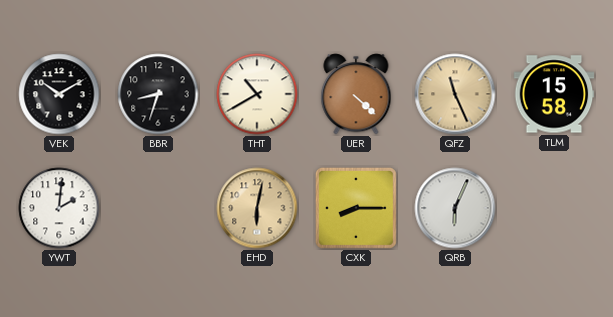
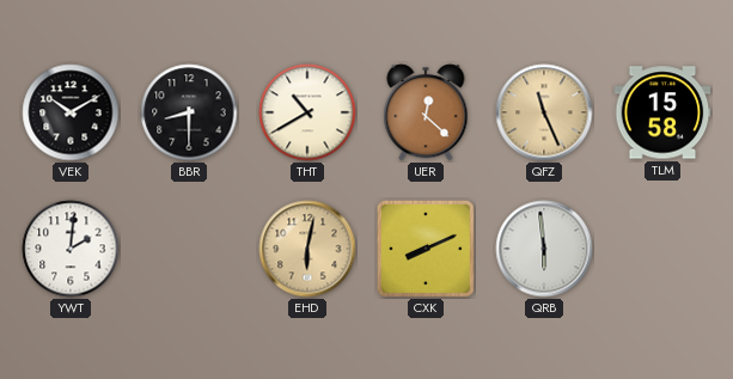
BBR: 8:33 -> 8:30
UER: 4:22 -> 12:22
CXK: 8:15 -> 8:11
QRB: 6:04 -> 5:59
